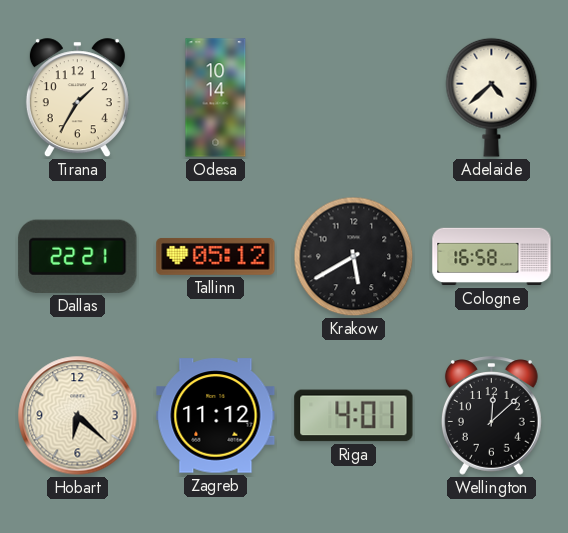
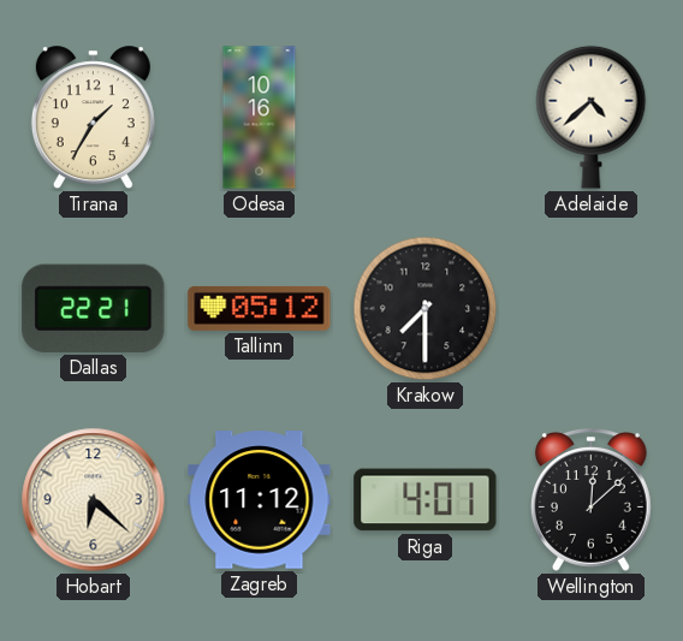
Odesa: 10:14 -> 10:16
Krakow: 5:40 -> 7:30
Cologne: 16:58 -> none
